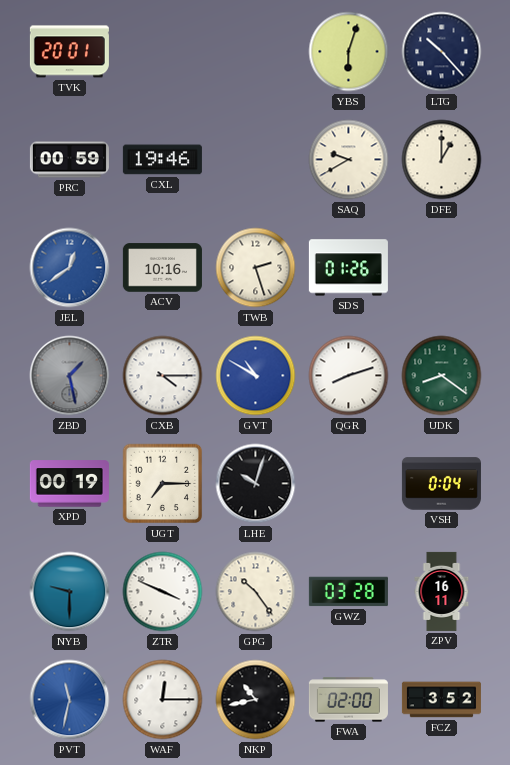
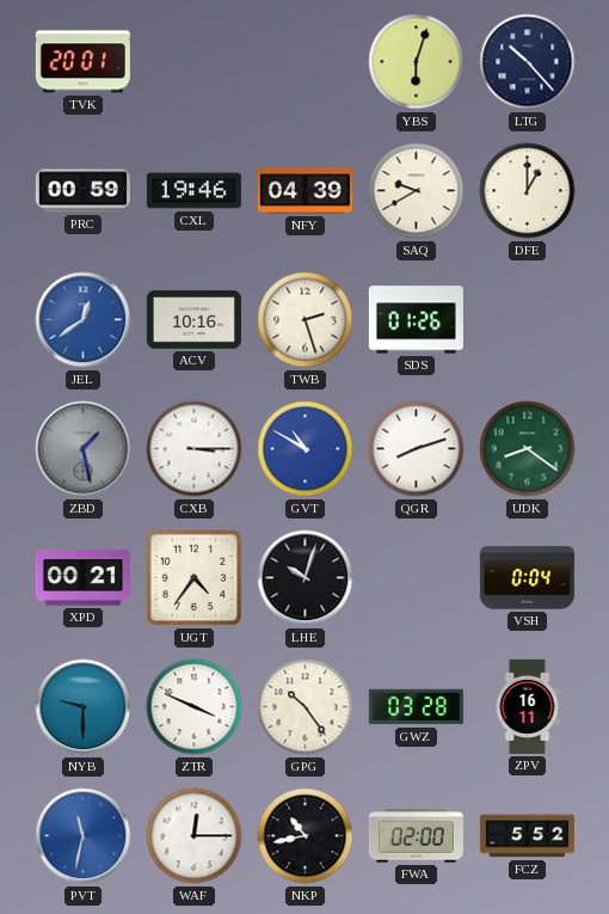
NFY: none -> 04:39
CXB: 4:15 -> 3:15
XPD: 00:19 -> 00:21
UGT: 7:15 -> 4:36
FCZ: 3:52 -> 5:52
